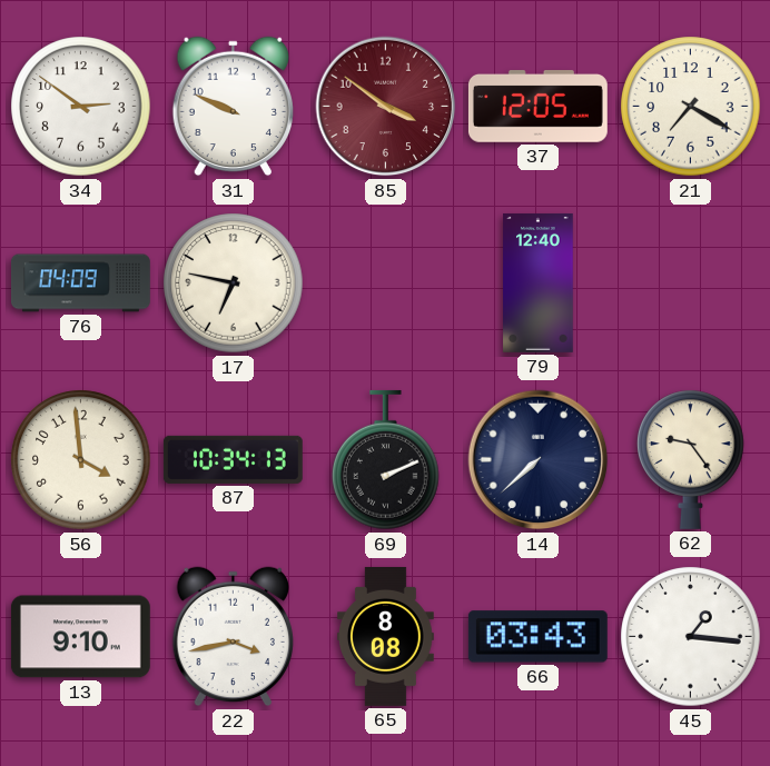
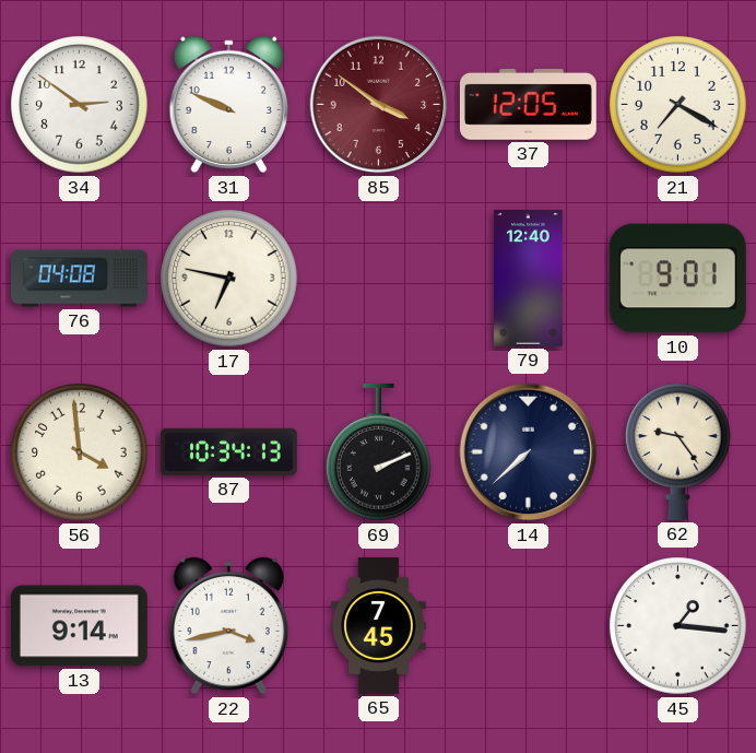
76: 04:09 -> 04:08
10: none -> 9:01
13: 9:10 -> 9:14
65: 8:08 -> 7:45
66: 03:43 -> none
